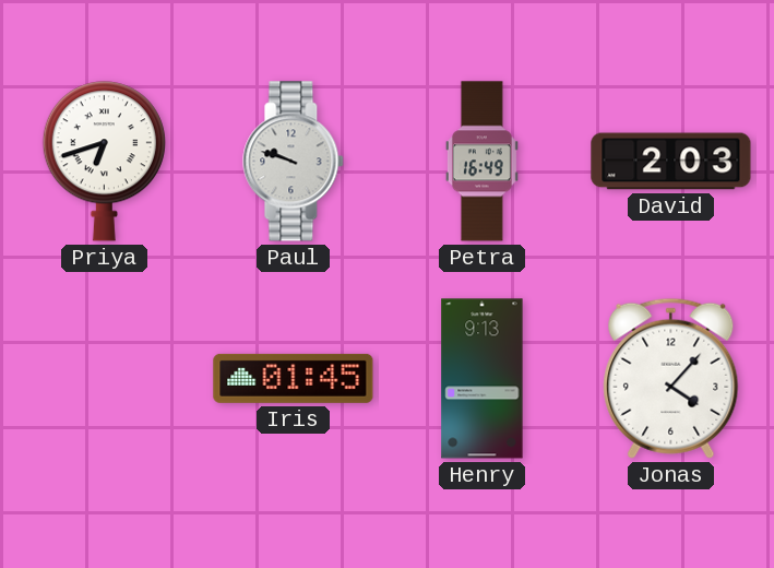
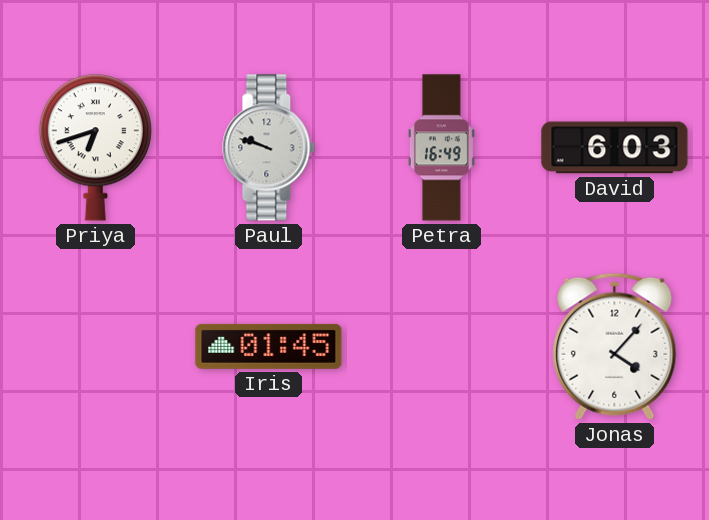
David: 2:03 -> 6:03
Henry: 9:13 -> none
